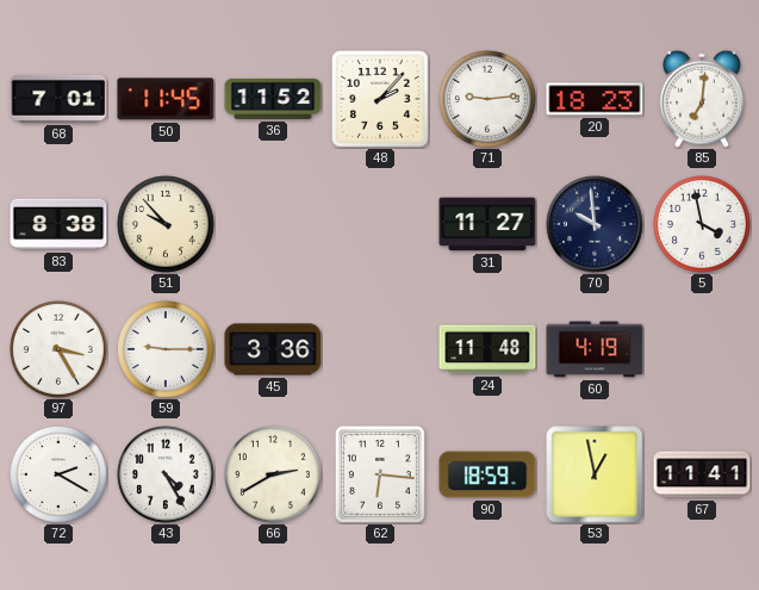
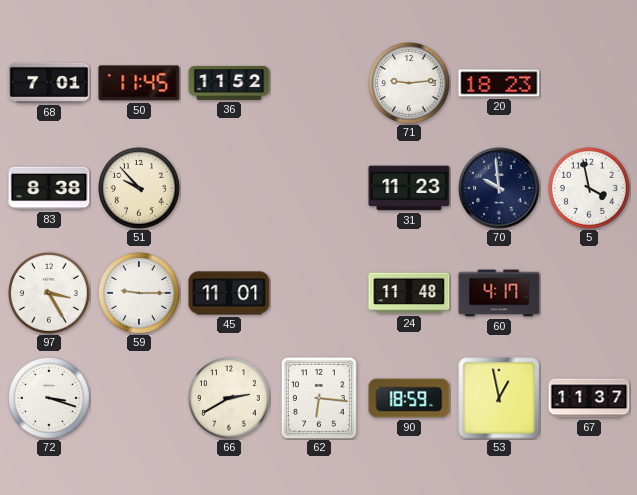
48: 2:07 -> none
85: 7:01 -> none
31: 11:27 -> 11:23
45: 3:36 -> 11:01
60: 4:19 -> 4:17
72: 2:20 -> 3:18
43: 4:25 -> none
67: 11:41 -> 11:37
